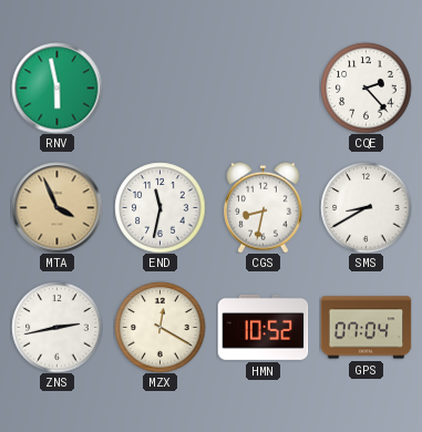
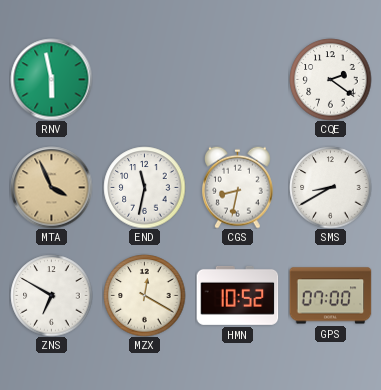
CQE: 2:23 -> 2:21
ZNS: 2:43 -> 6:50
GPS: 07:04 -> 07:00
